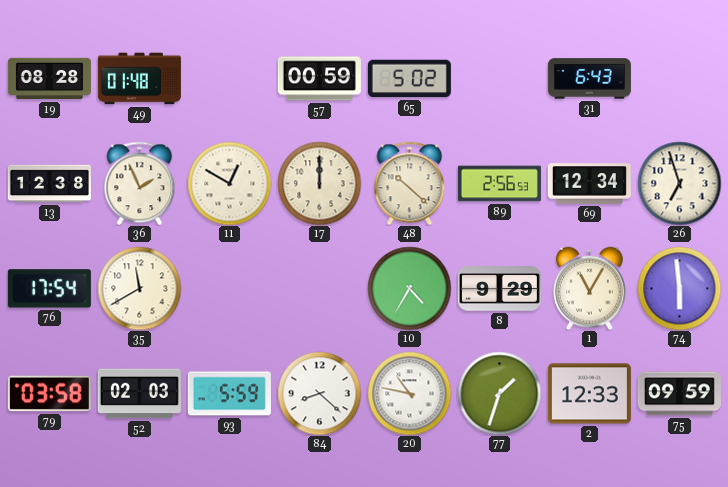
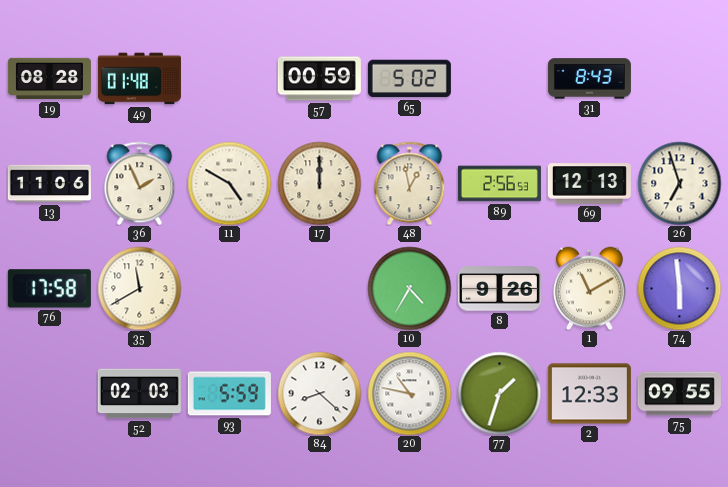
31: 6:43 -> 8:43
13: 12:38 -> 11:06
11: 12:50 -> 4:50
48: 10:22 -> 12:58
69: 12:34 -> 12:13
76: 17:54 -> 17:58
8: 9:29 -> 9:26
1: 11:05 -> 11:10
79: 03:58 -> none
75: 09:59 -> 09:55
